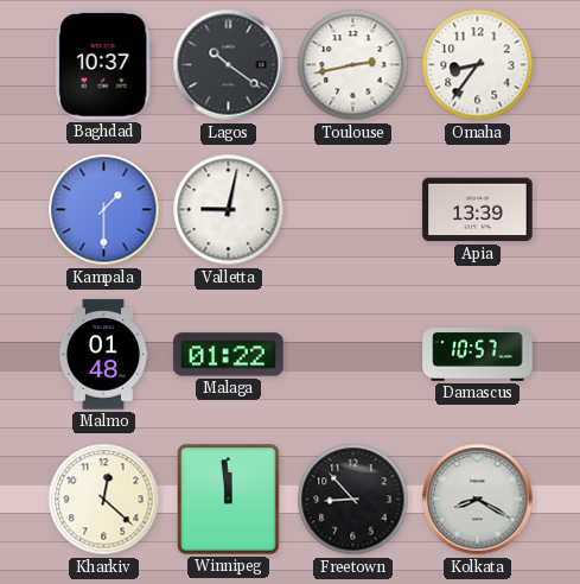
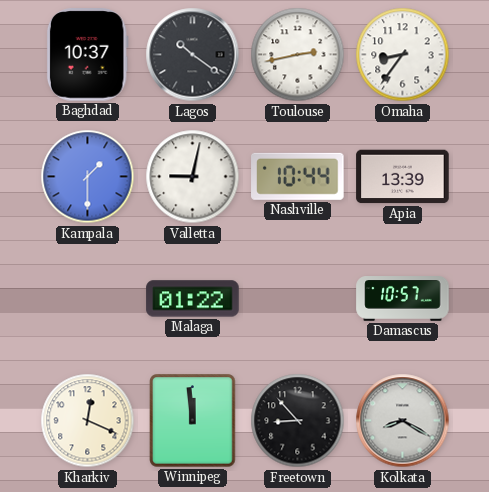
Nashville: none -> 10:44
Malmo: 01:48 -> none
Kharkiv: 12:22 -> 12:19
